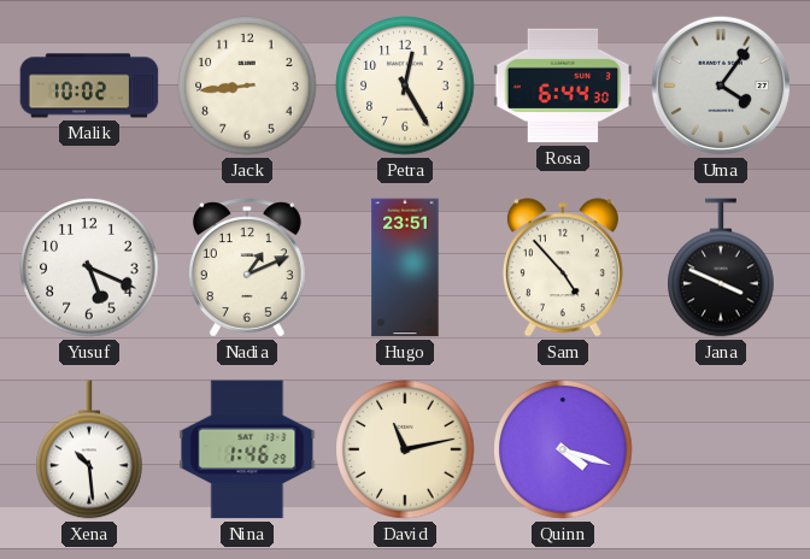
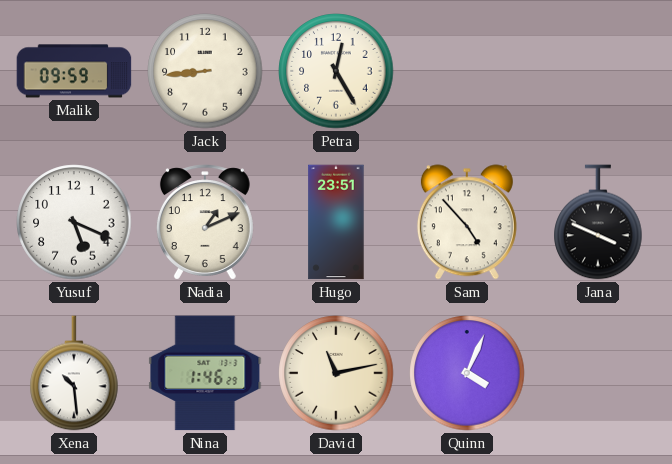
Malik: 10:02 -> 09:59
Rosa: 6:44 -> none
Uma: 4:06 -> none
Quinn: 4:18 -> 4:04
